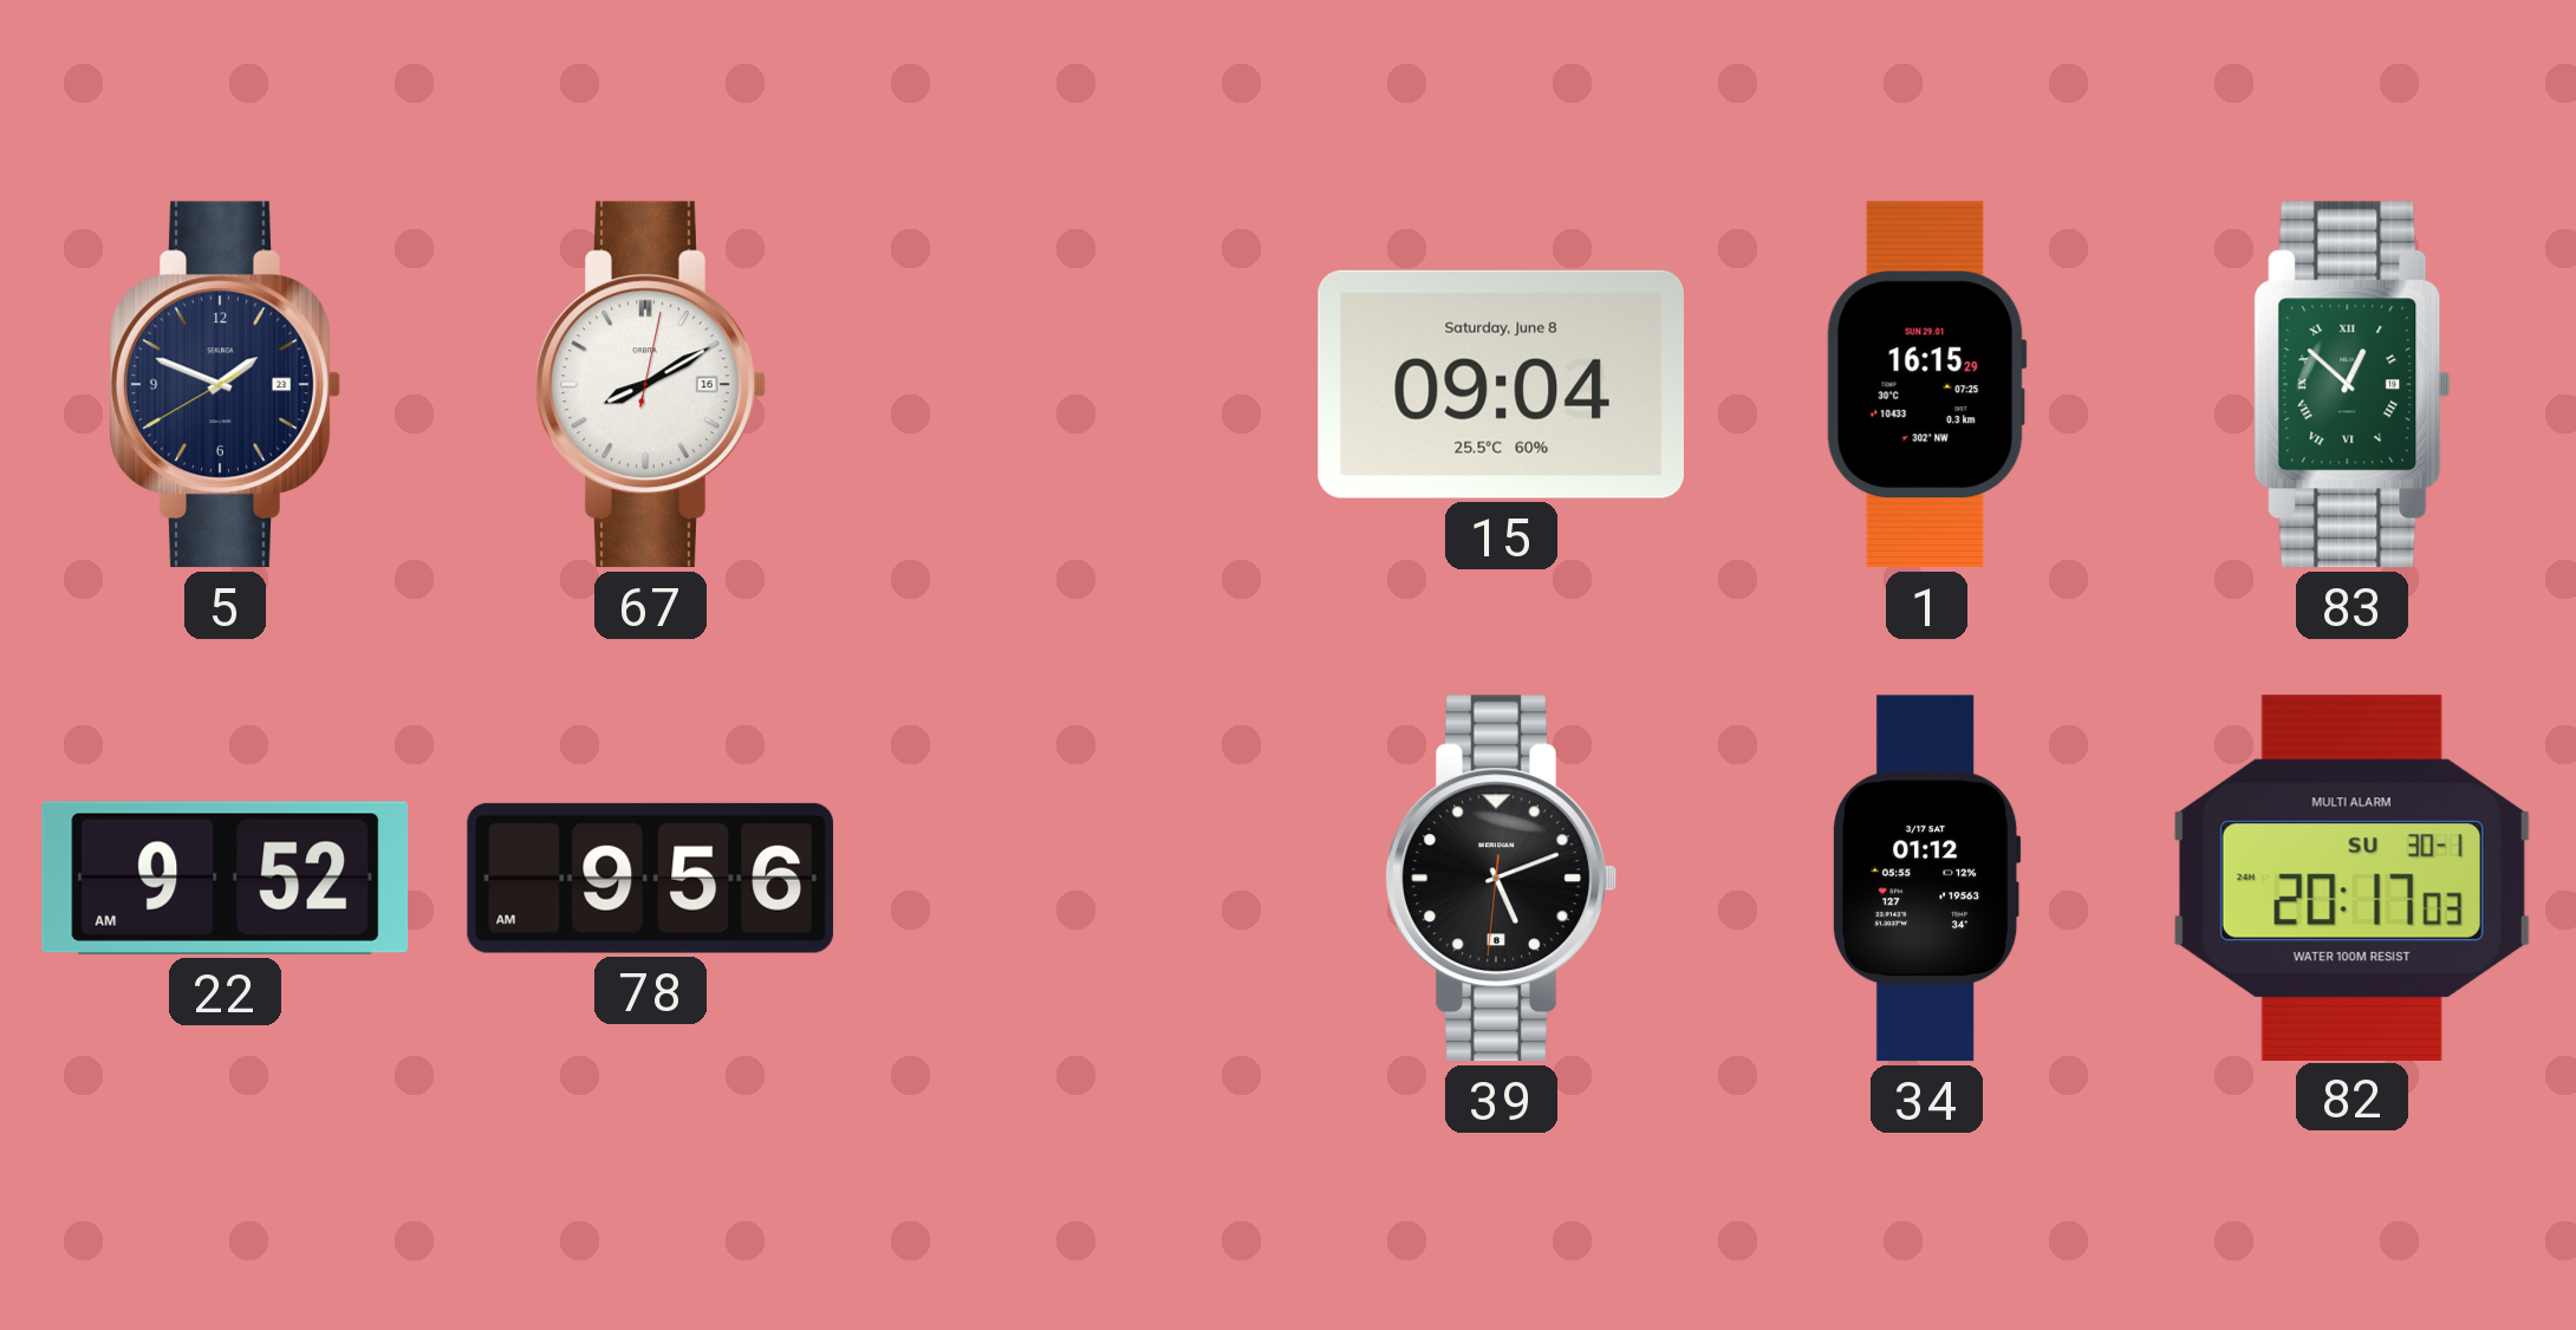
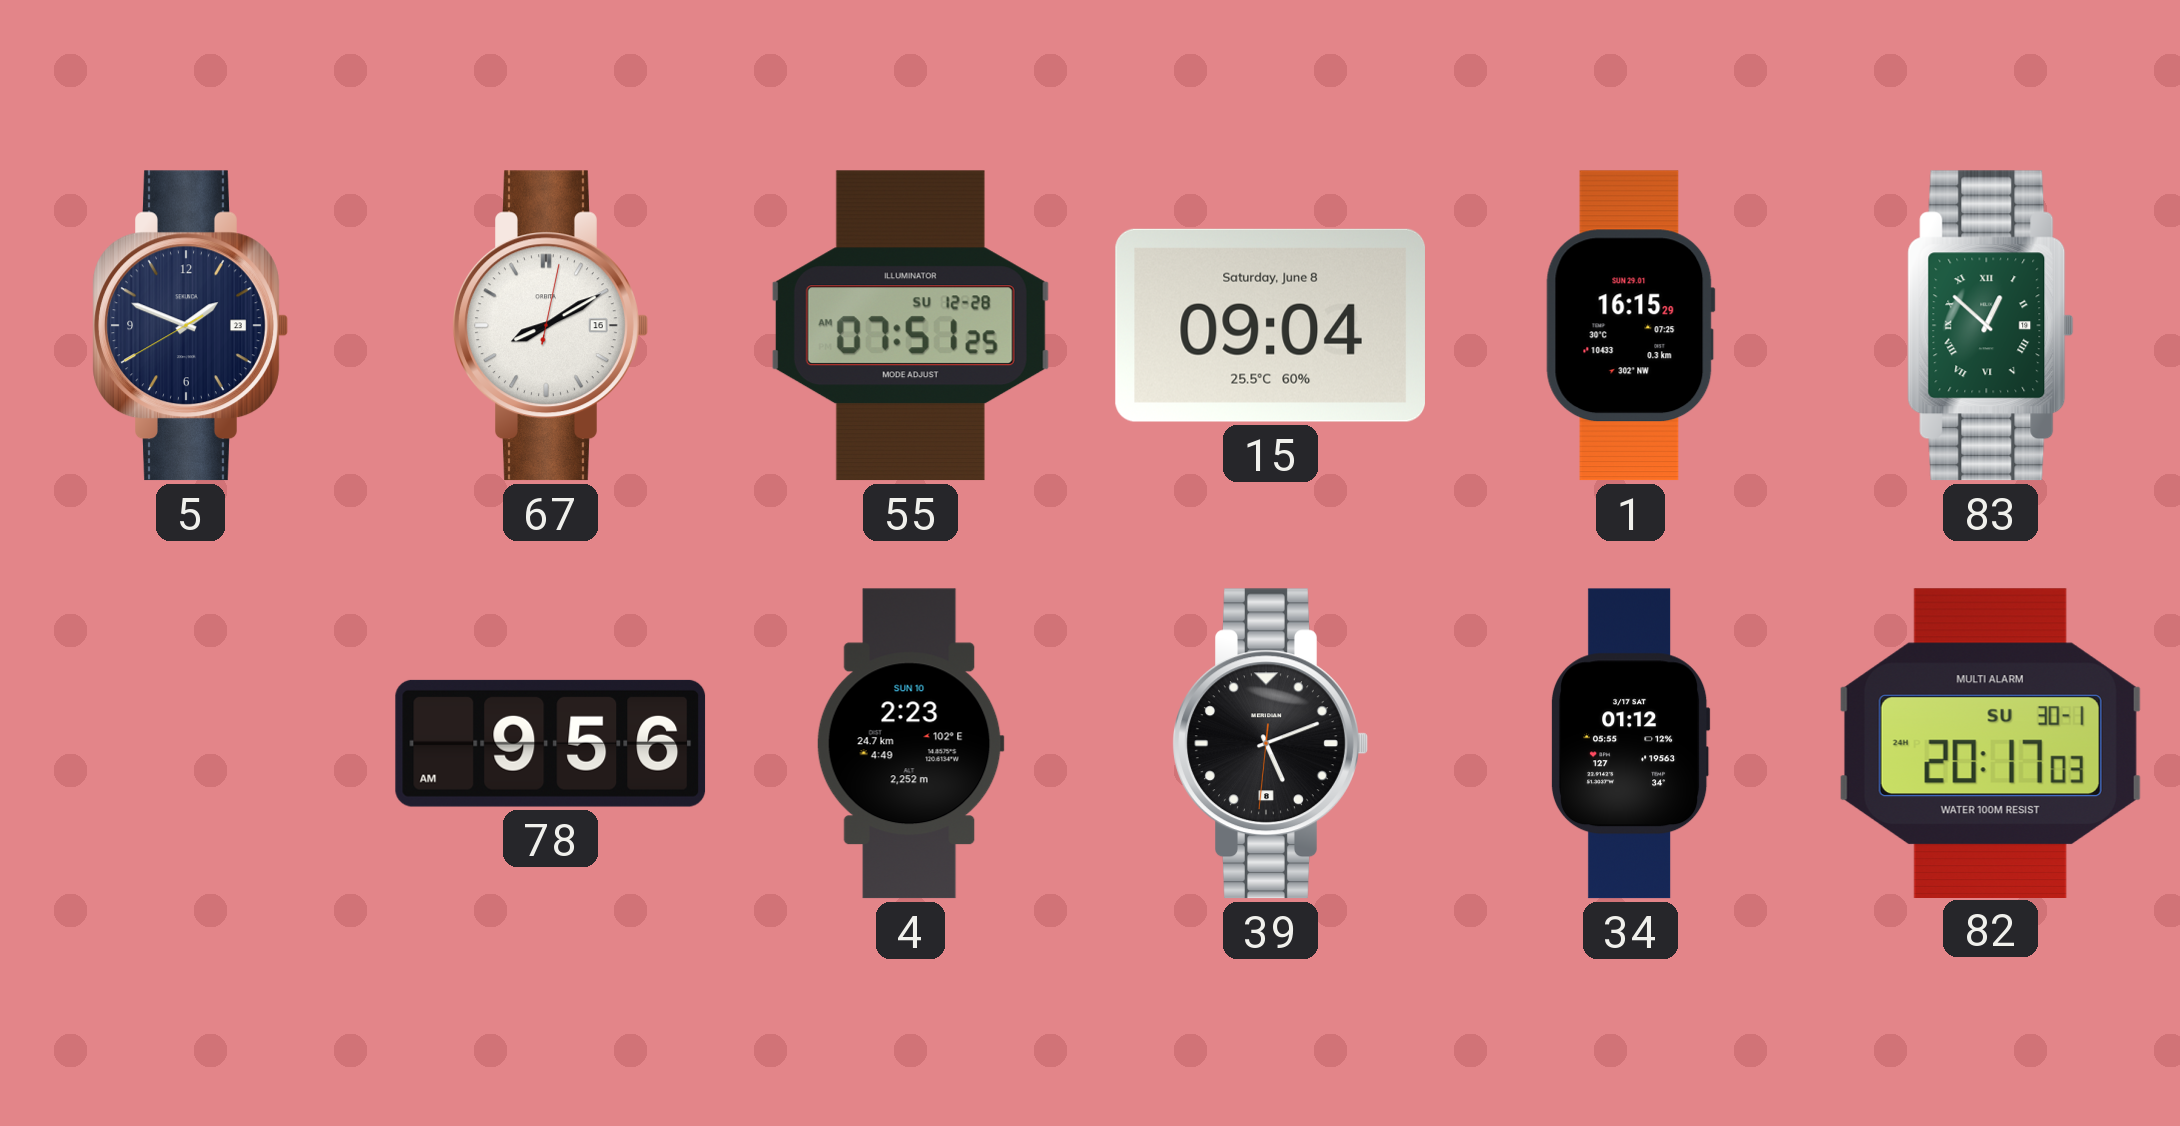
55: none -> 07:51
22: 9:52 -> none
4: none -> 2:23
